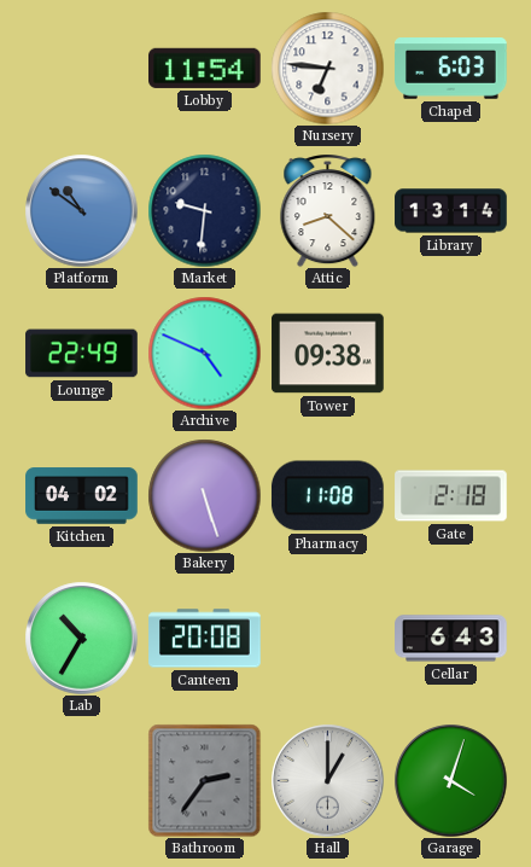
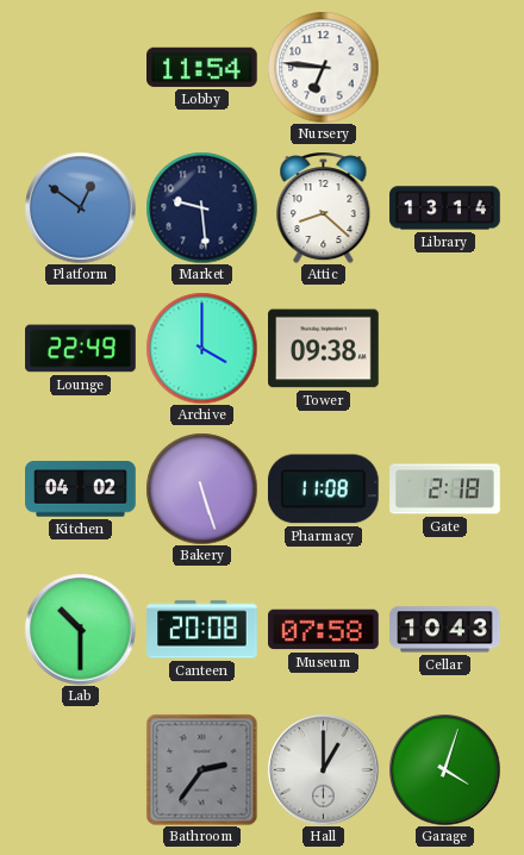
Chapel: 6:03 -> none
Platform: 10:51 -> 12:51
Market: 9:31 -> 9:29
Archive: 4:49 -> 4:00
Lab: 10:35 -> 10:30
Museum: none -> 07:58
Cellar: 6:43 -> 10:43
